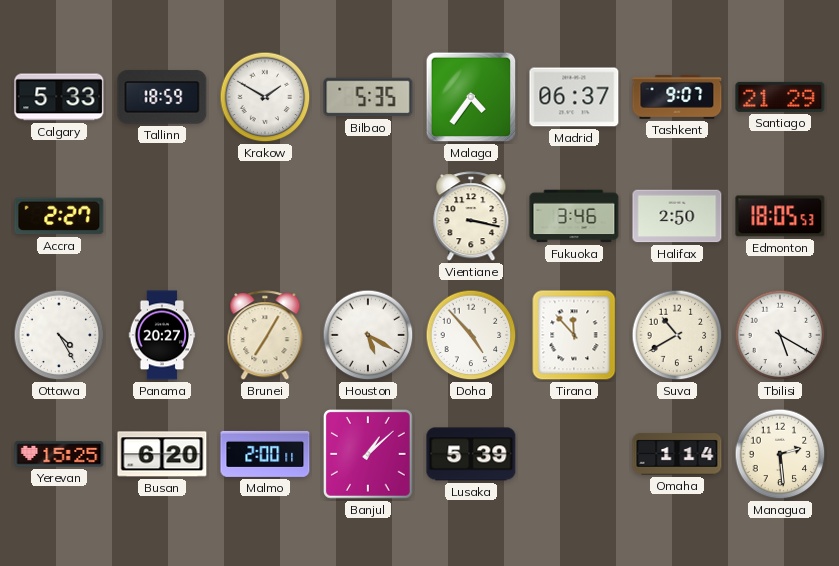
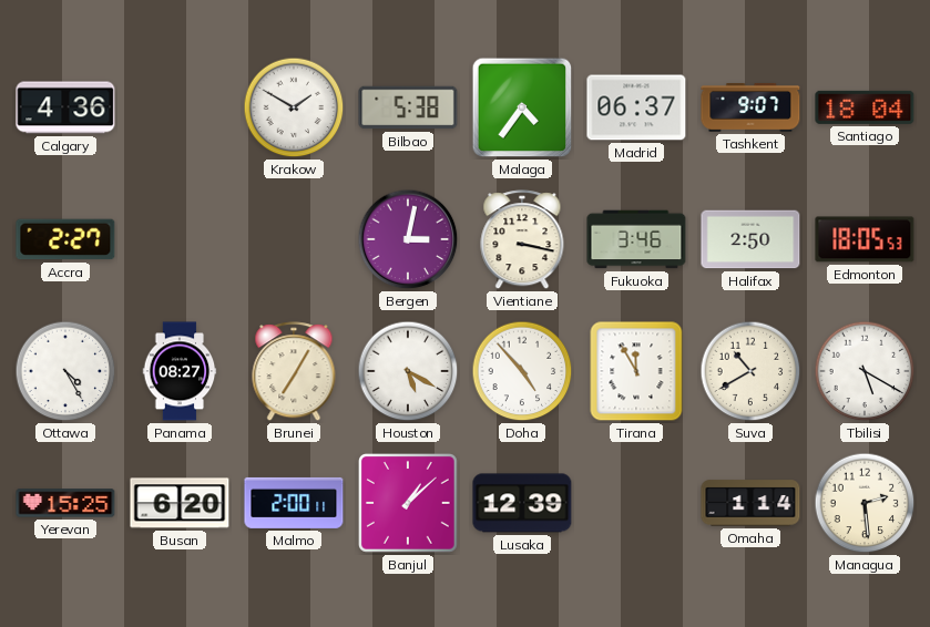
Calgary: 5:33 -> 4:36
Tallinn: 18:59 -> none
Bilbao: 5:35 -> 5:38
Santiago: 21:29 -> 18:04
Bergen: none -> 3:02
Panama: 20:27 -> 08:27
Tirana: 11:53 -> 11:55
Lusaka: 5:39 -> 12:39
